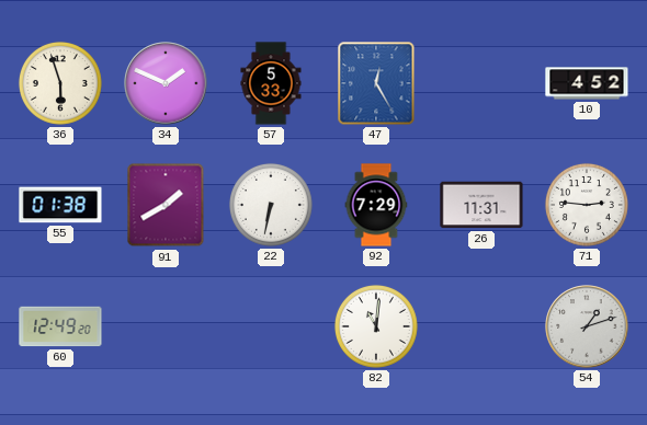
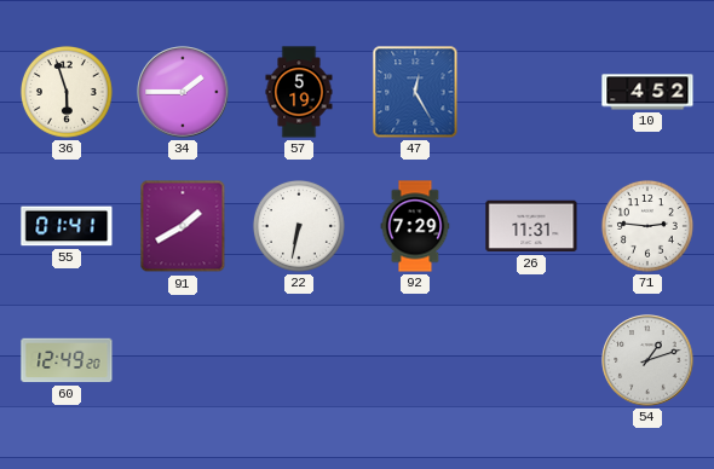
34: 1:49 -> 1:45
57: 5:33 -> 5:19
55: 01:38 -> 01:41
82: 11:01 -> none
